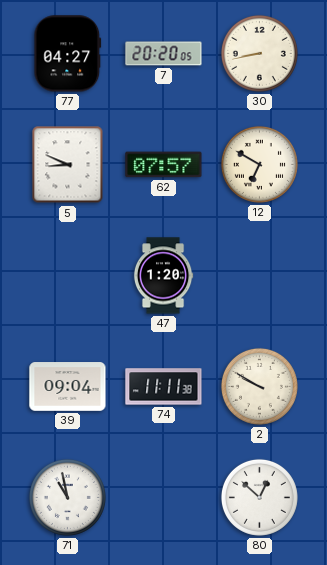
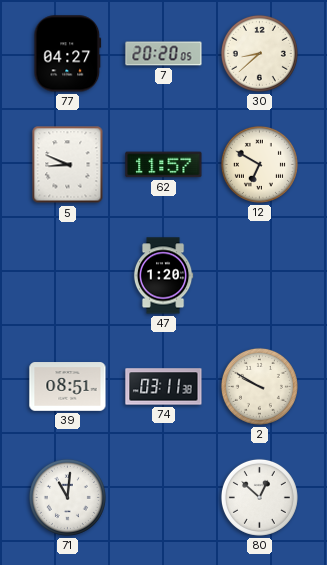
30: 8:43 -> 8:38
62: 07:57 -> 11:57
39: 09:04 -> 08:51
74: 11:11 -> 03:11
71: 10:58 -> 11:01
